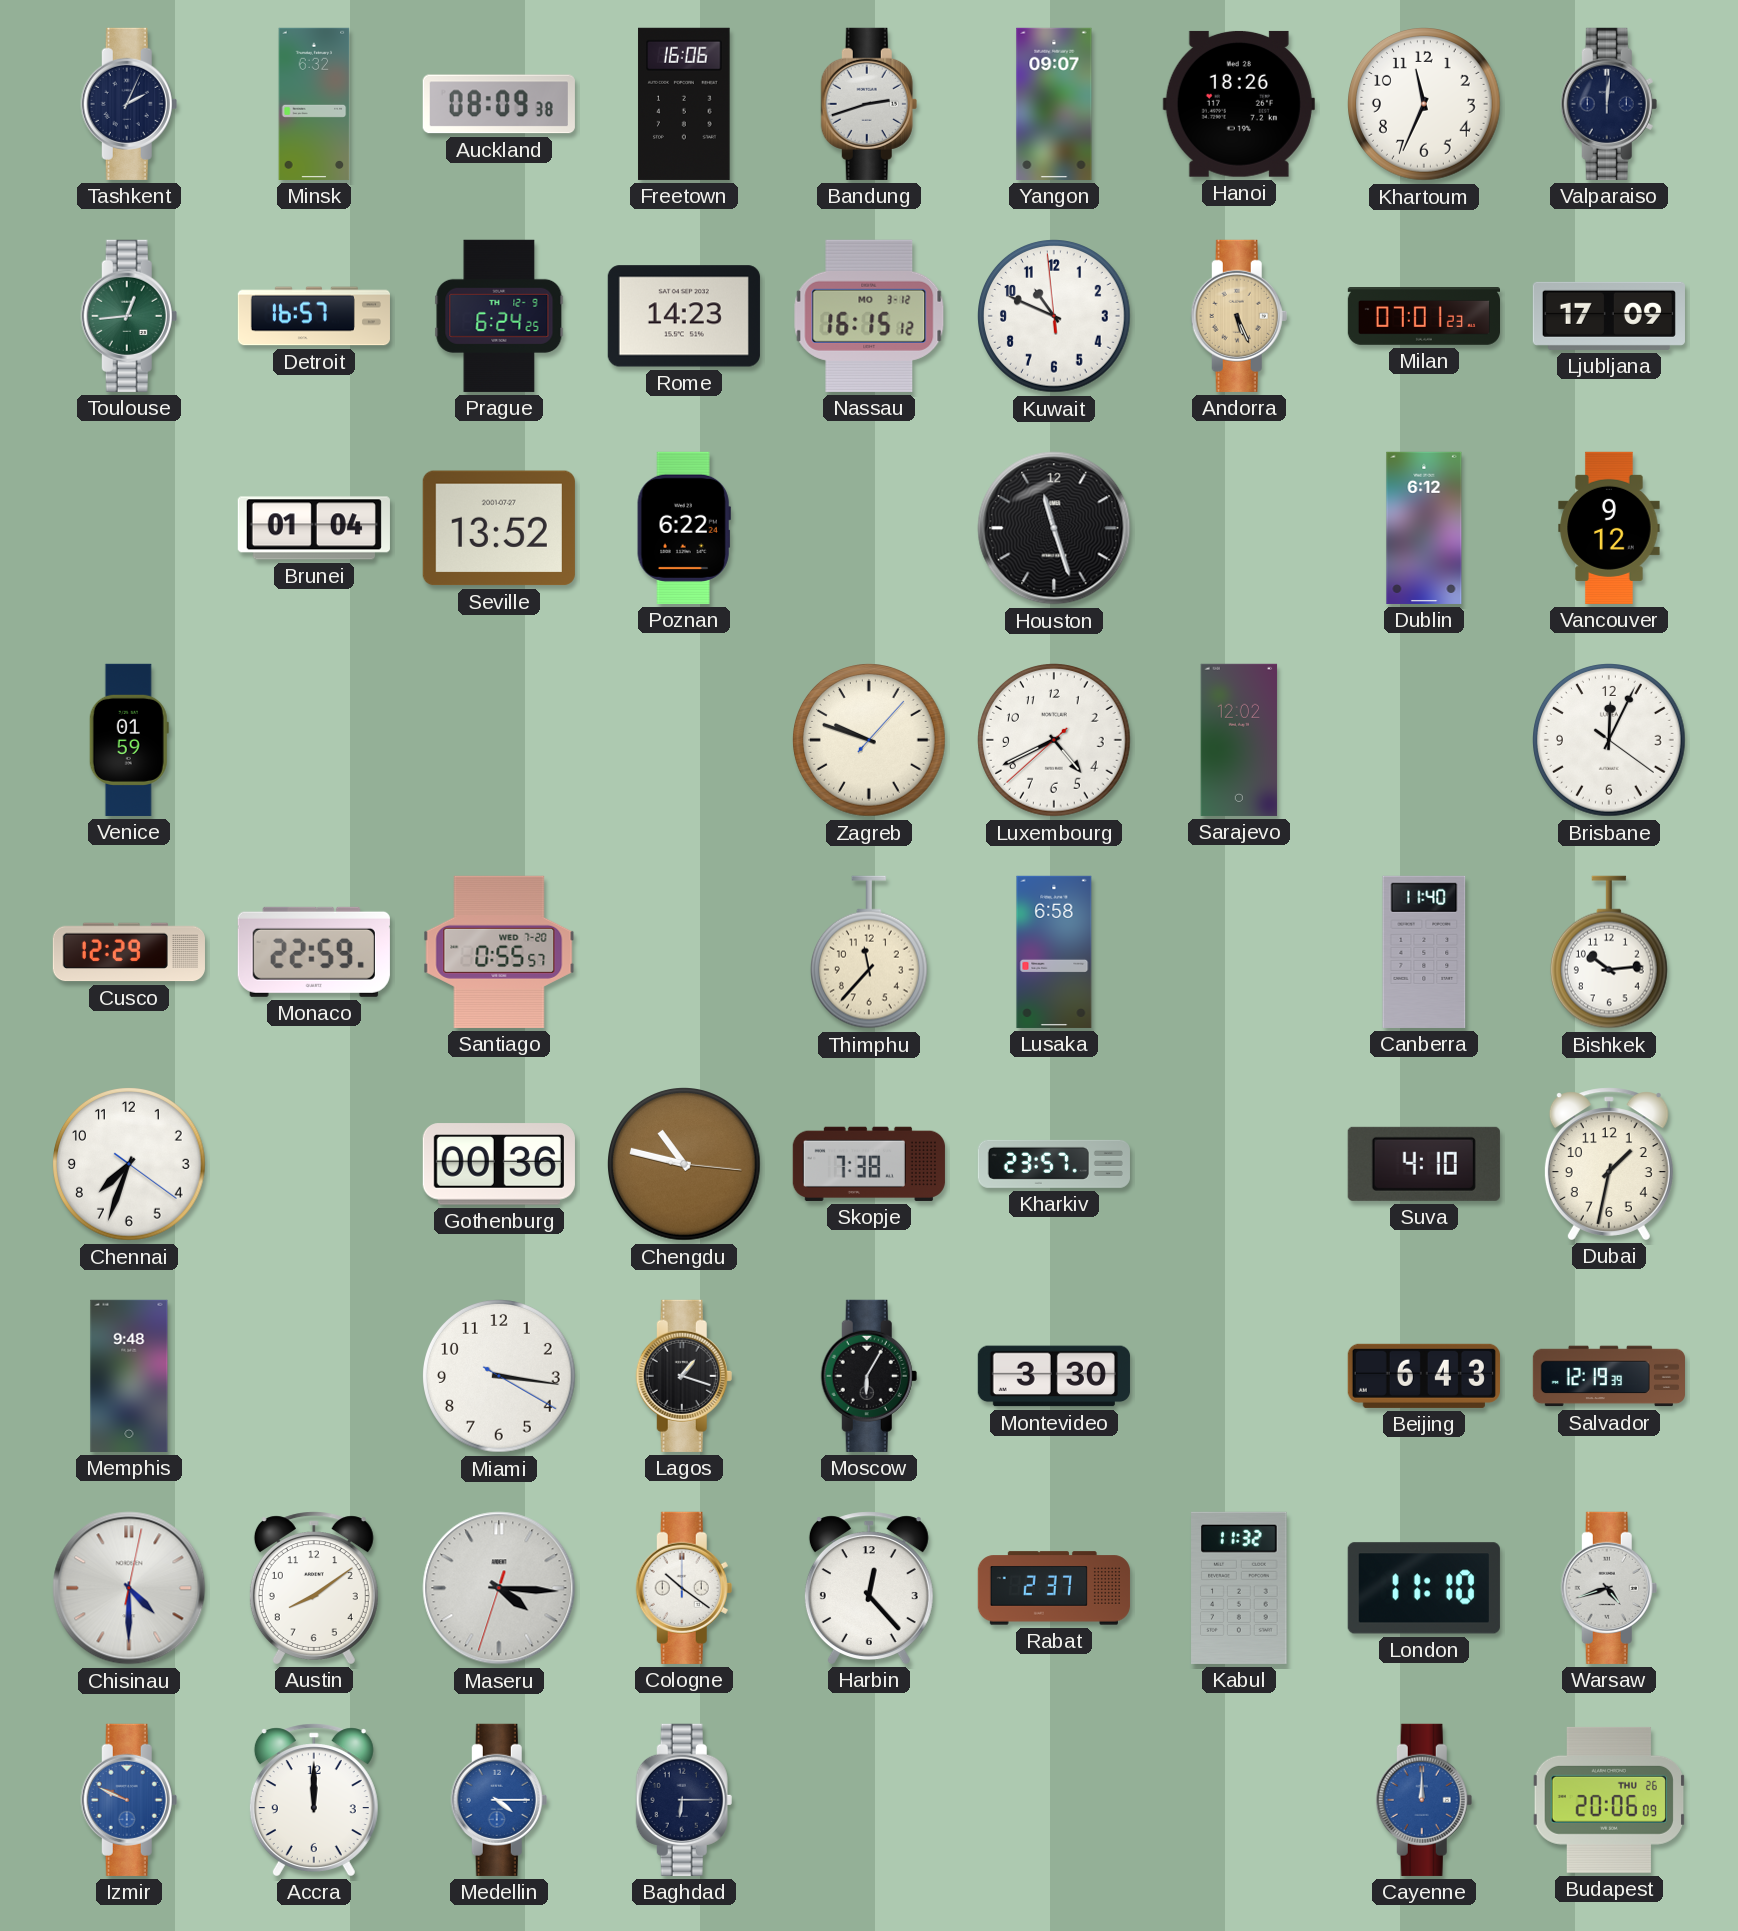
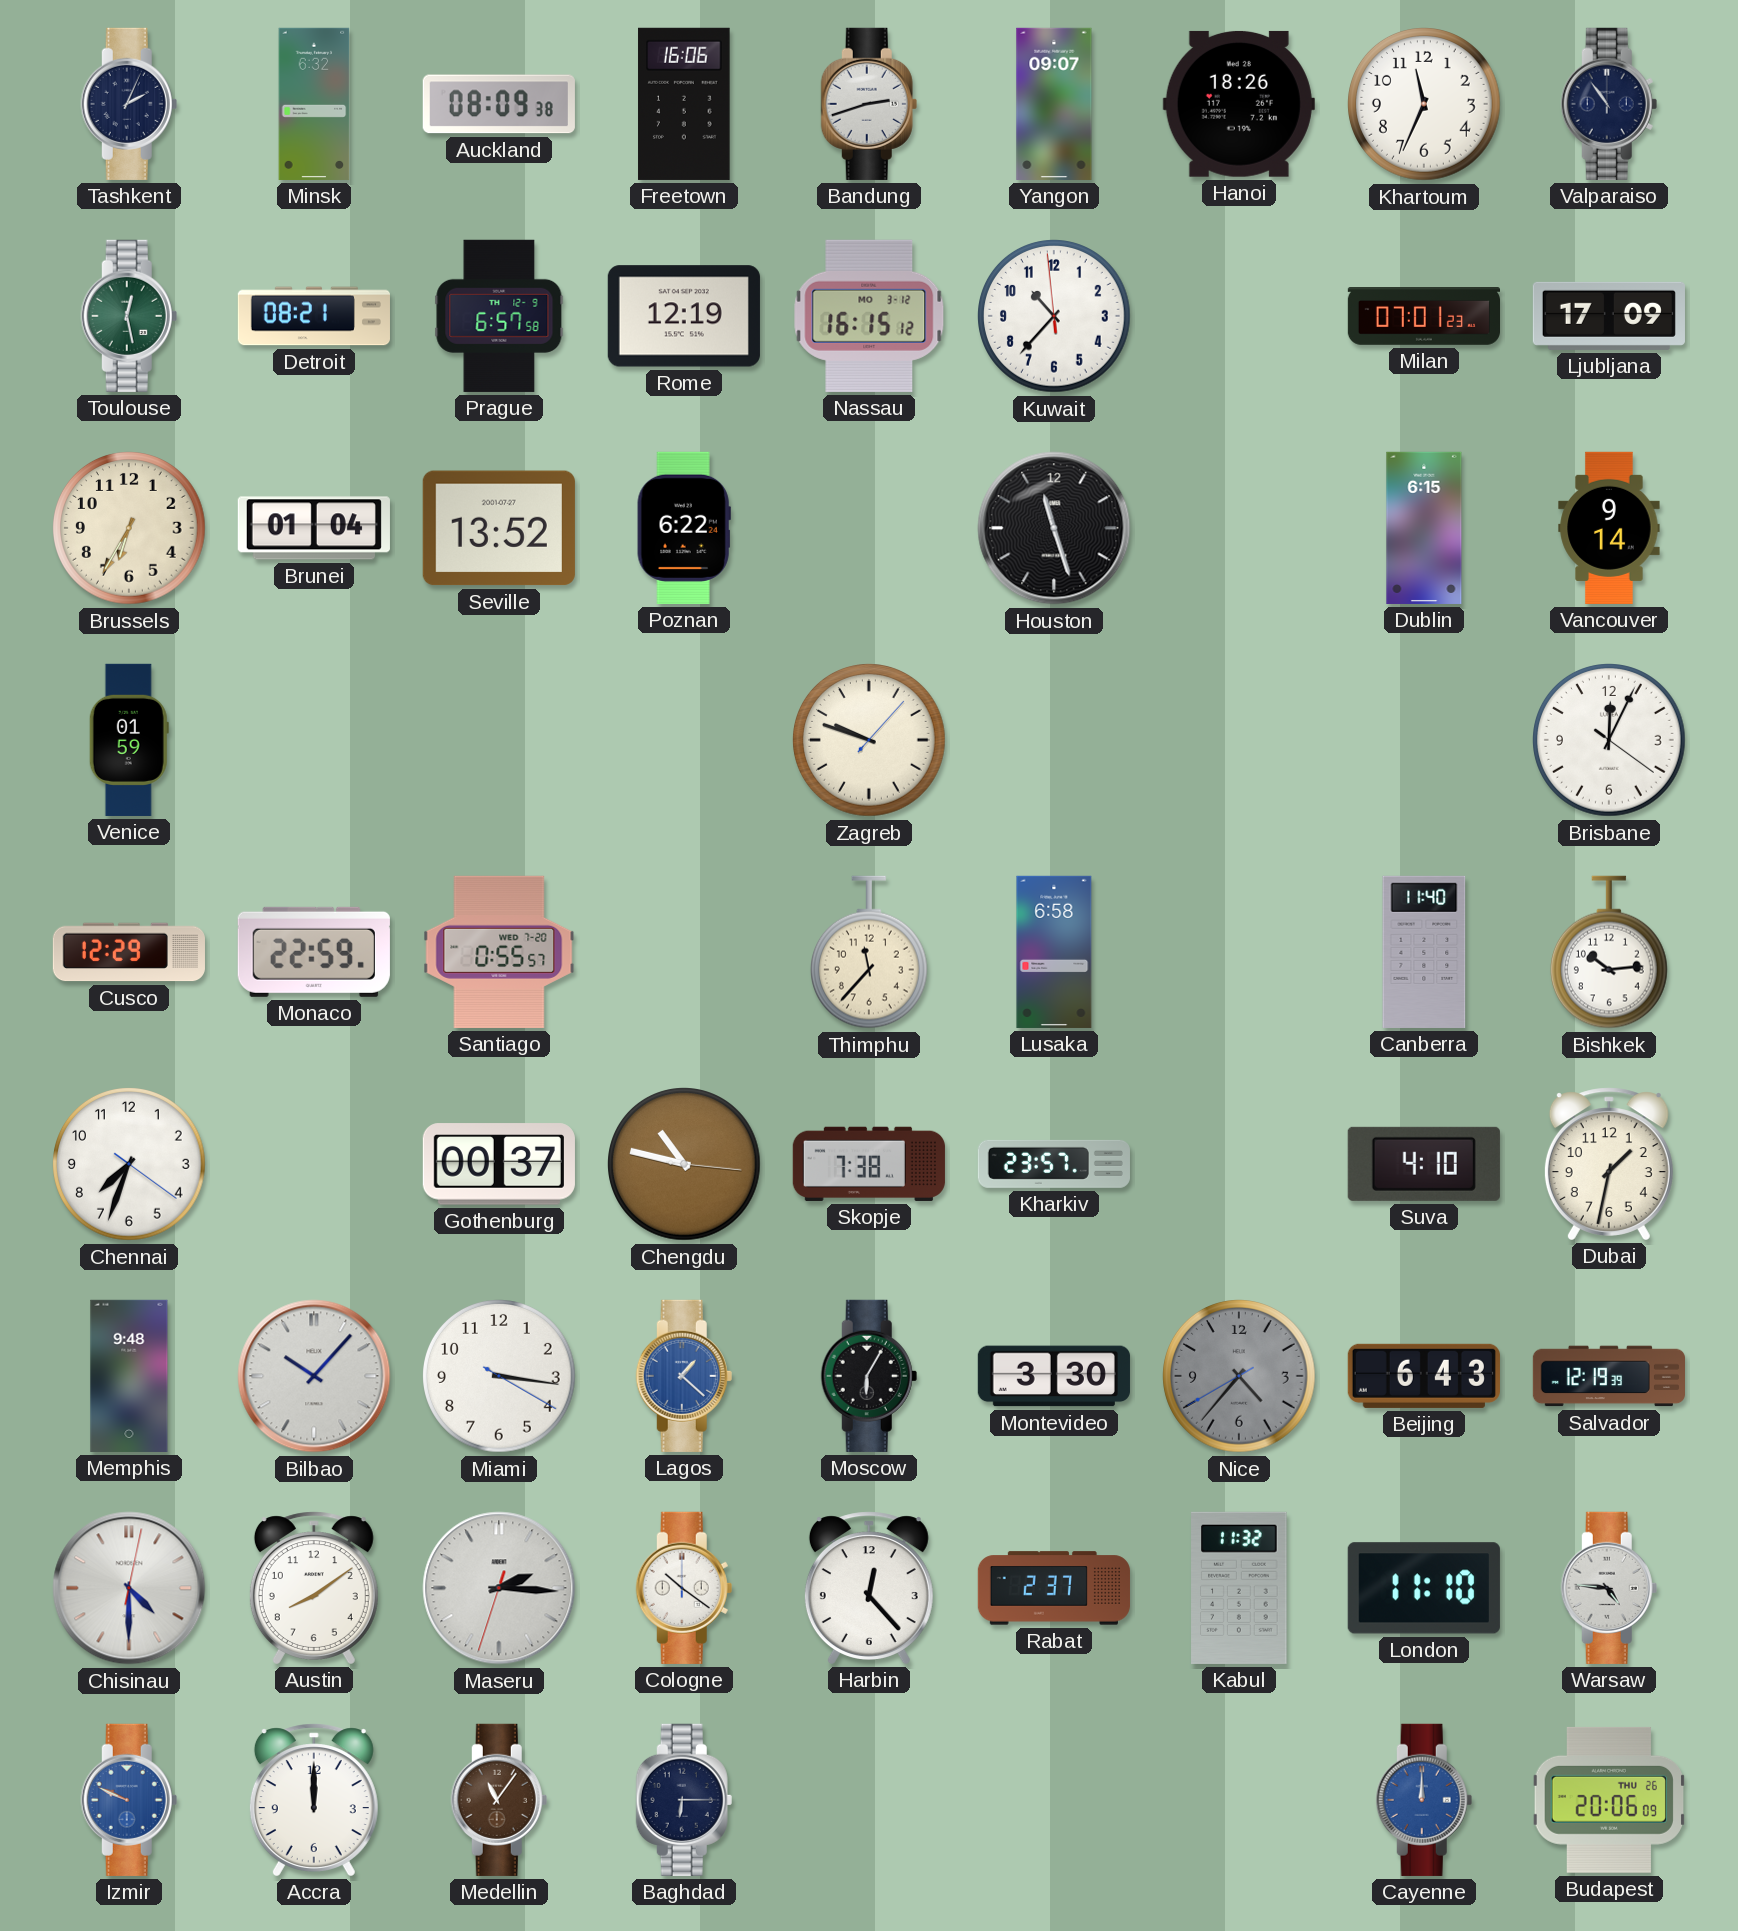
Valparaiso: 12:01 -> 10:54
Toulouse: 12:44 -> 12:28
Detroit: 16:57 -> 08:21
Prague: 6:24 -> 6:57
Rome: 14:23 -> 12:19
Kuwait: 10:48 -> 10:36
Andorra: 5:26 -> none
Brussels: none -> 6:35
Dublin: 6:12 -> 6:15
Vancouver: 9:12 -> 9:14
Luxembourg: 4:40 -> none
Sarajevo: 12:02 -> none
Gothenburg: 00:36 -> 00:37
Bilbao: none -> 10:07
Lagos: 1:18 -> 1:22
Lagos dial: black -> blue
Nice: none -> 4:36
Maseru: 4:15 -> 2:15
Warsaw: 4:42 -> 4:46
Medellin: 4:15 -> 11:06
Medellin dial: blue -> brown
